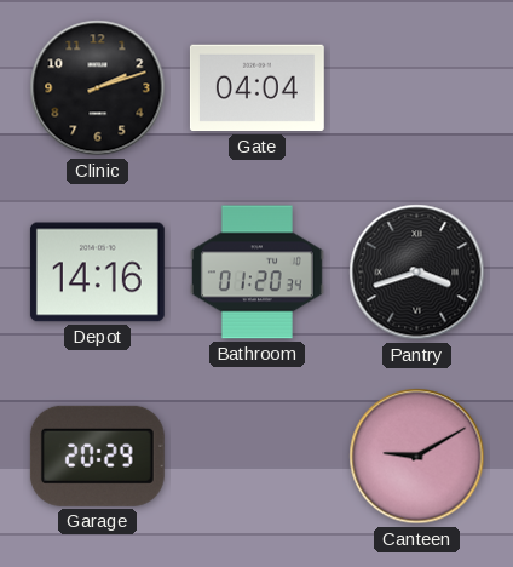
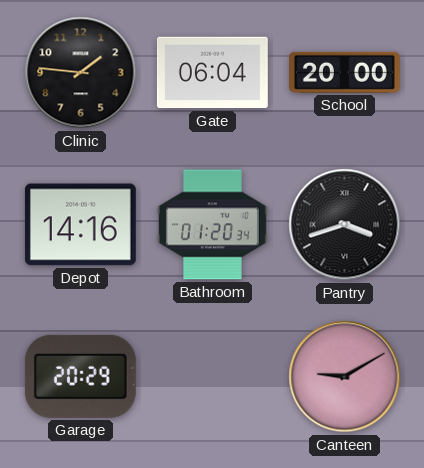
Clinic: 2:12 -> 1:46
Gate: 04:04 -> 06:04
School: none -> 20:00
